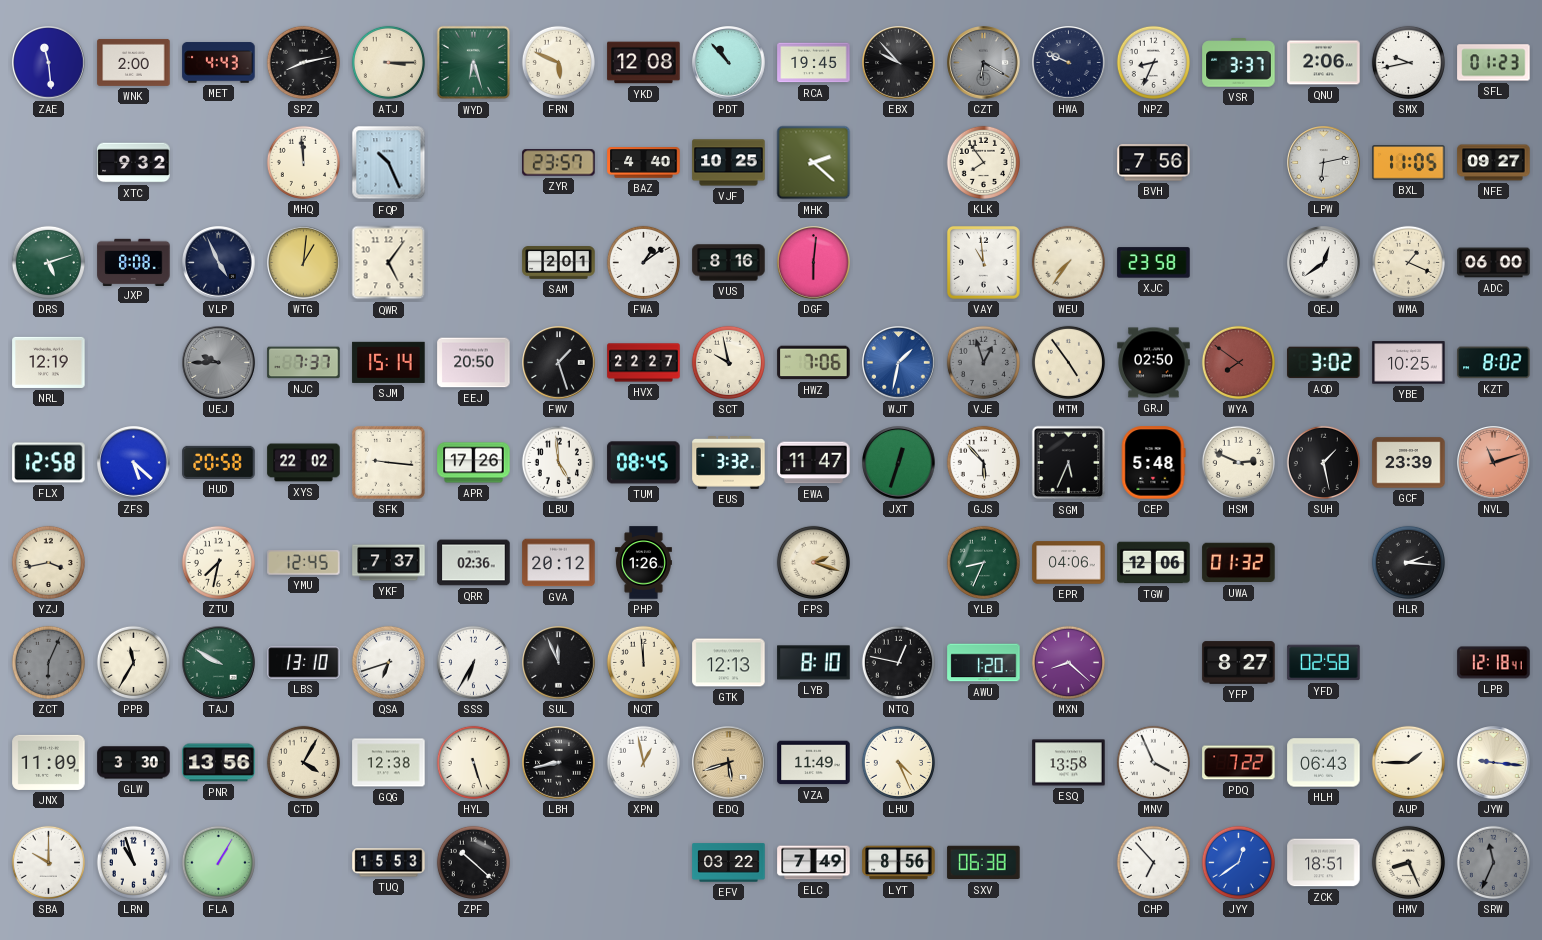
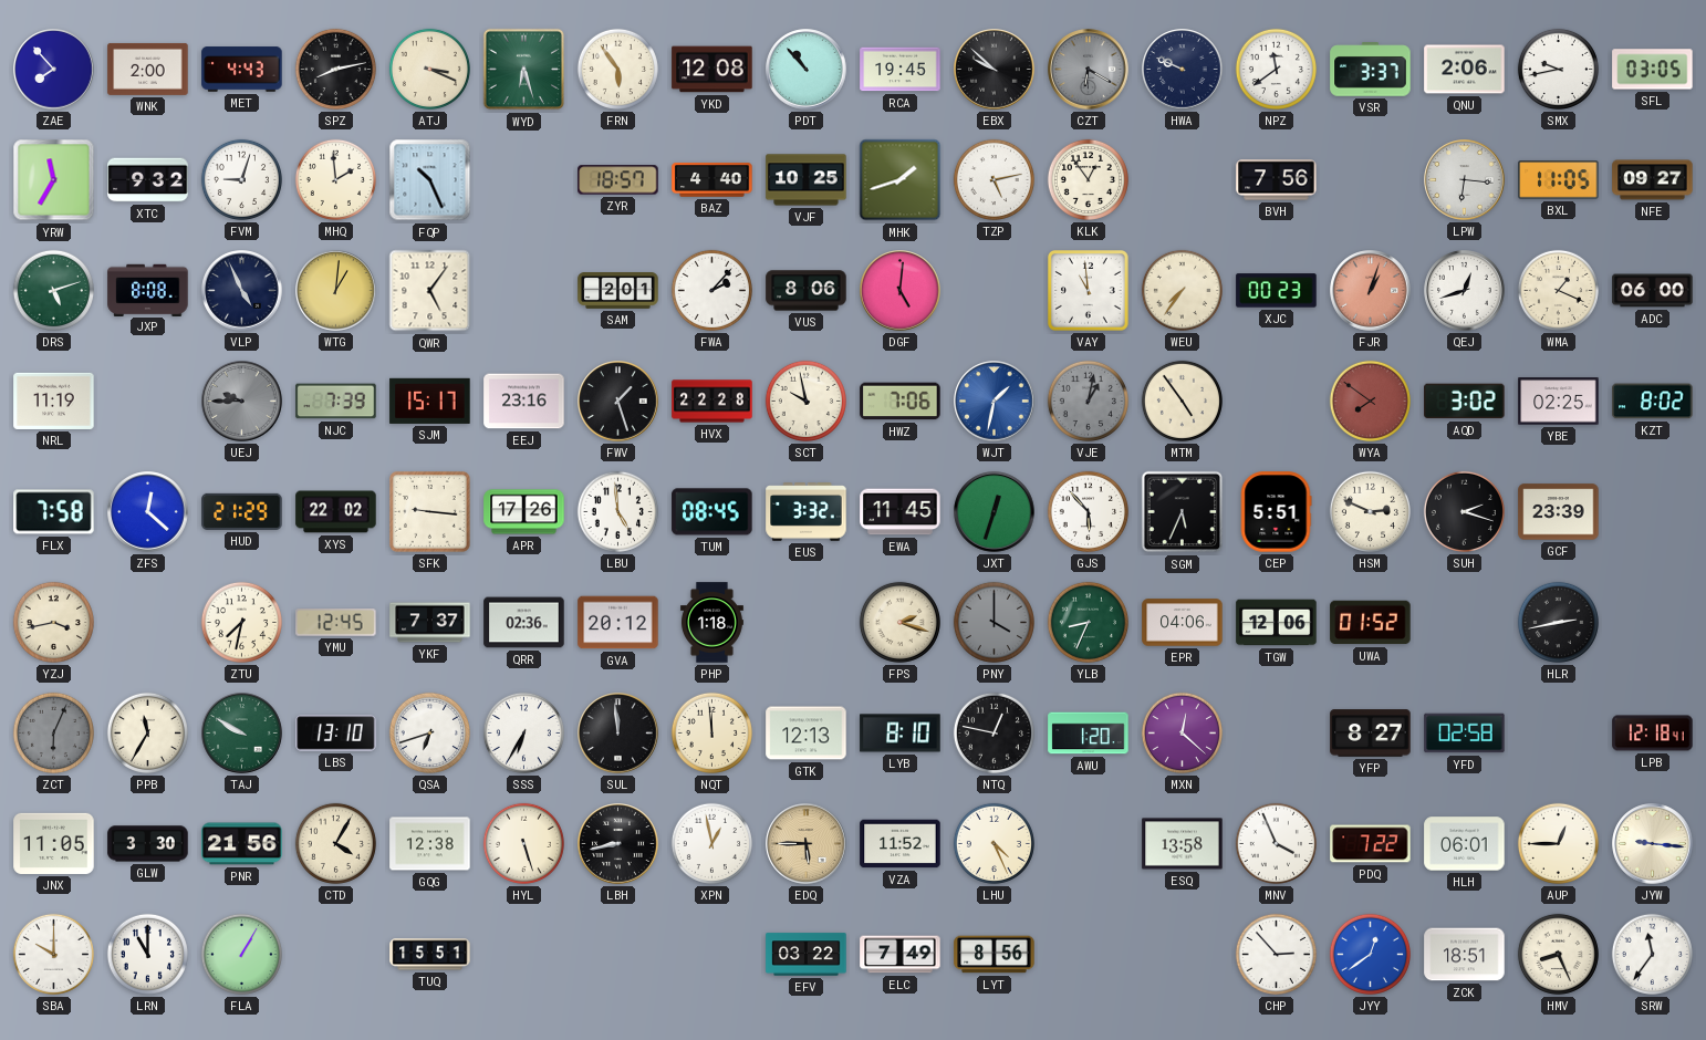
ZAE: 11:29 -> 7:53
ATJ: 3:15 -> 3:19
FRN: 5:49 -> 5:54
EBX: 9:53 -> 9:52
NPZ: 8:34 -> 11:39
SFL: 01:23 -> 03:05
YRW: none -> 11:35
FVM: none -> 9:03
MHQ: 11:59 -> 1:59
ZYR: 23:57 -> 18:57
MHK: 2:22 -> 1:42
TZP: none -> 5:13
KLK: 7:54 -> 12:54
LPW: 6:13 -> 6:16
FWA: 1:09 -> 2:07
VUS: 8:16 -> 8:06
DGF: 6:01 -> 5:01
XJC: 23:58 -> 00:23
FJR: none -> 1:03
QEJ: 12:39 -> 12:42
NRL: 12:19 -> 11:19
NJC: 7:37 -> 7:39
SJM: 15:14 -> 15:17
EEJ: 20:50 -> 23:16
HVX: 22:27 -> 22:28
VJE: 12:57 -> 1:02
GRJ: 02:50 -> none
YBE: 10:25 -> 02:25
FLX: 12:58 -> 7:58
ZFS: 5:22 -> 12:22
HUD: 20:58 -> 21:29
EWA: 11:47 -> 11:45
CEP: 5:48 -> 5:51
SUH: 1:28 -> 2:18
NVL: 11:12 -> none
PHP: 1:26 -> 1:18
PNY: none -> 4:00
UWA: 01:32 -> 01:52
HLR: 2:16 -> 2:43
SUL: 11:56 -> 11:59
MXN: 8:22 -> 12:22
JNX: 11:09 -> 11:05
PNR: 13:56 -> 21:56
EDQ: 5:42 -> 5:45
VZA: 11:49 -> 11:52
HLH: 06:43 -> 06:01
AUP: 1:45 -> 12:45
LRN: 10:57 -> 11:00
TUQ: 15:53 -> 15:51
ZPF: 10:22 -> none
SXV: 06:38 -> none
CHP: 6:53 -> 2:53
SRW: 11:34 -> 11:36
SRW dial: grey -> white
